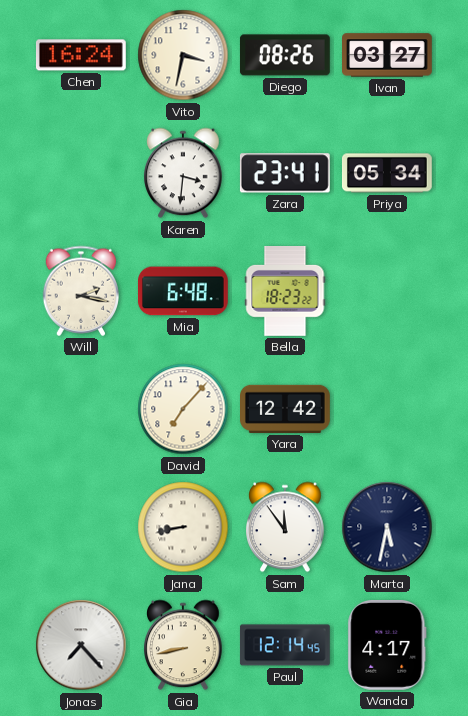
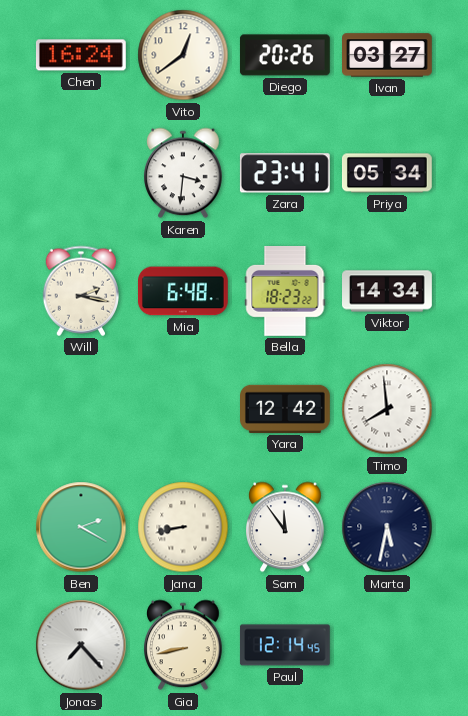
Vito: 3:32 -> 12:39
Diego: 08:26 -> 20:26
Viktor: none -> 14:34
David: 7:07 -> none
Timo: none -> 7:59
Ben: none -> 2:20
Wanda: 4:17 -> none
